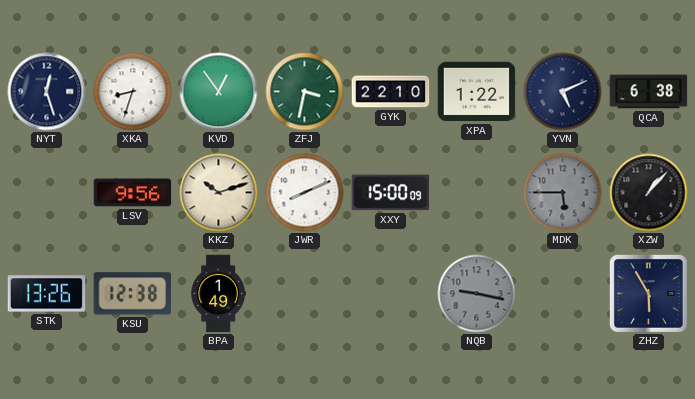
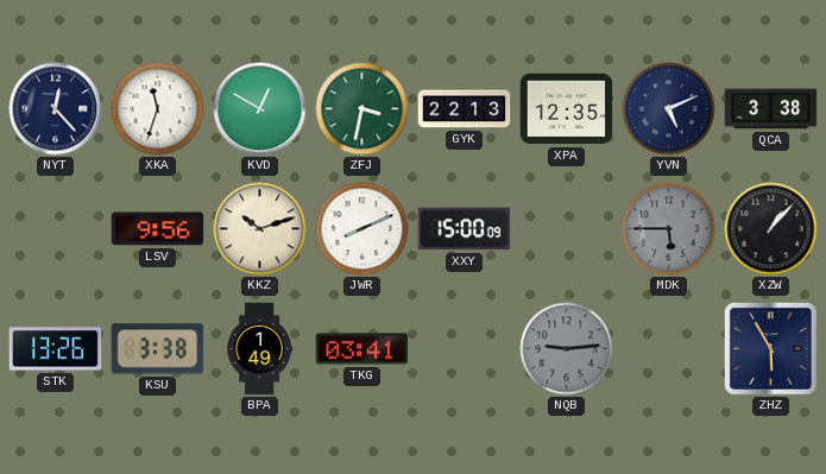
NYT: 12:27 -> 12:23
XKA: 8:33 -> 11:33
KVD: 12:54 -> 12:50
GYK: 22:10 -> 22:13
XPA: 1:22 -> 12:35
QCA: 6:38 -> 3:38
KSU: 12:38 -> 3:38
TKG: none -> 03:41
NQB: 9:17 -> 9:14
